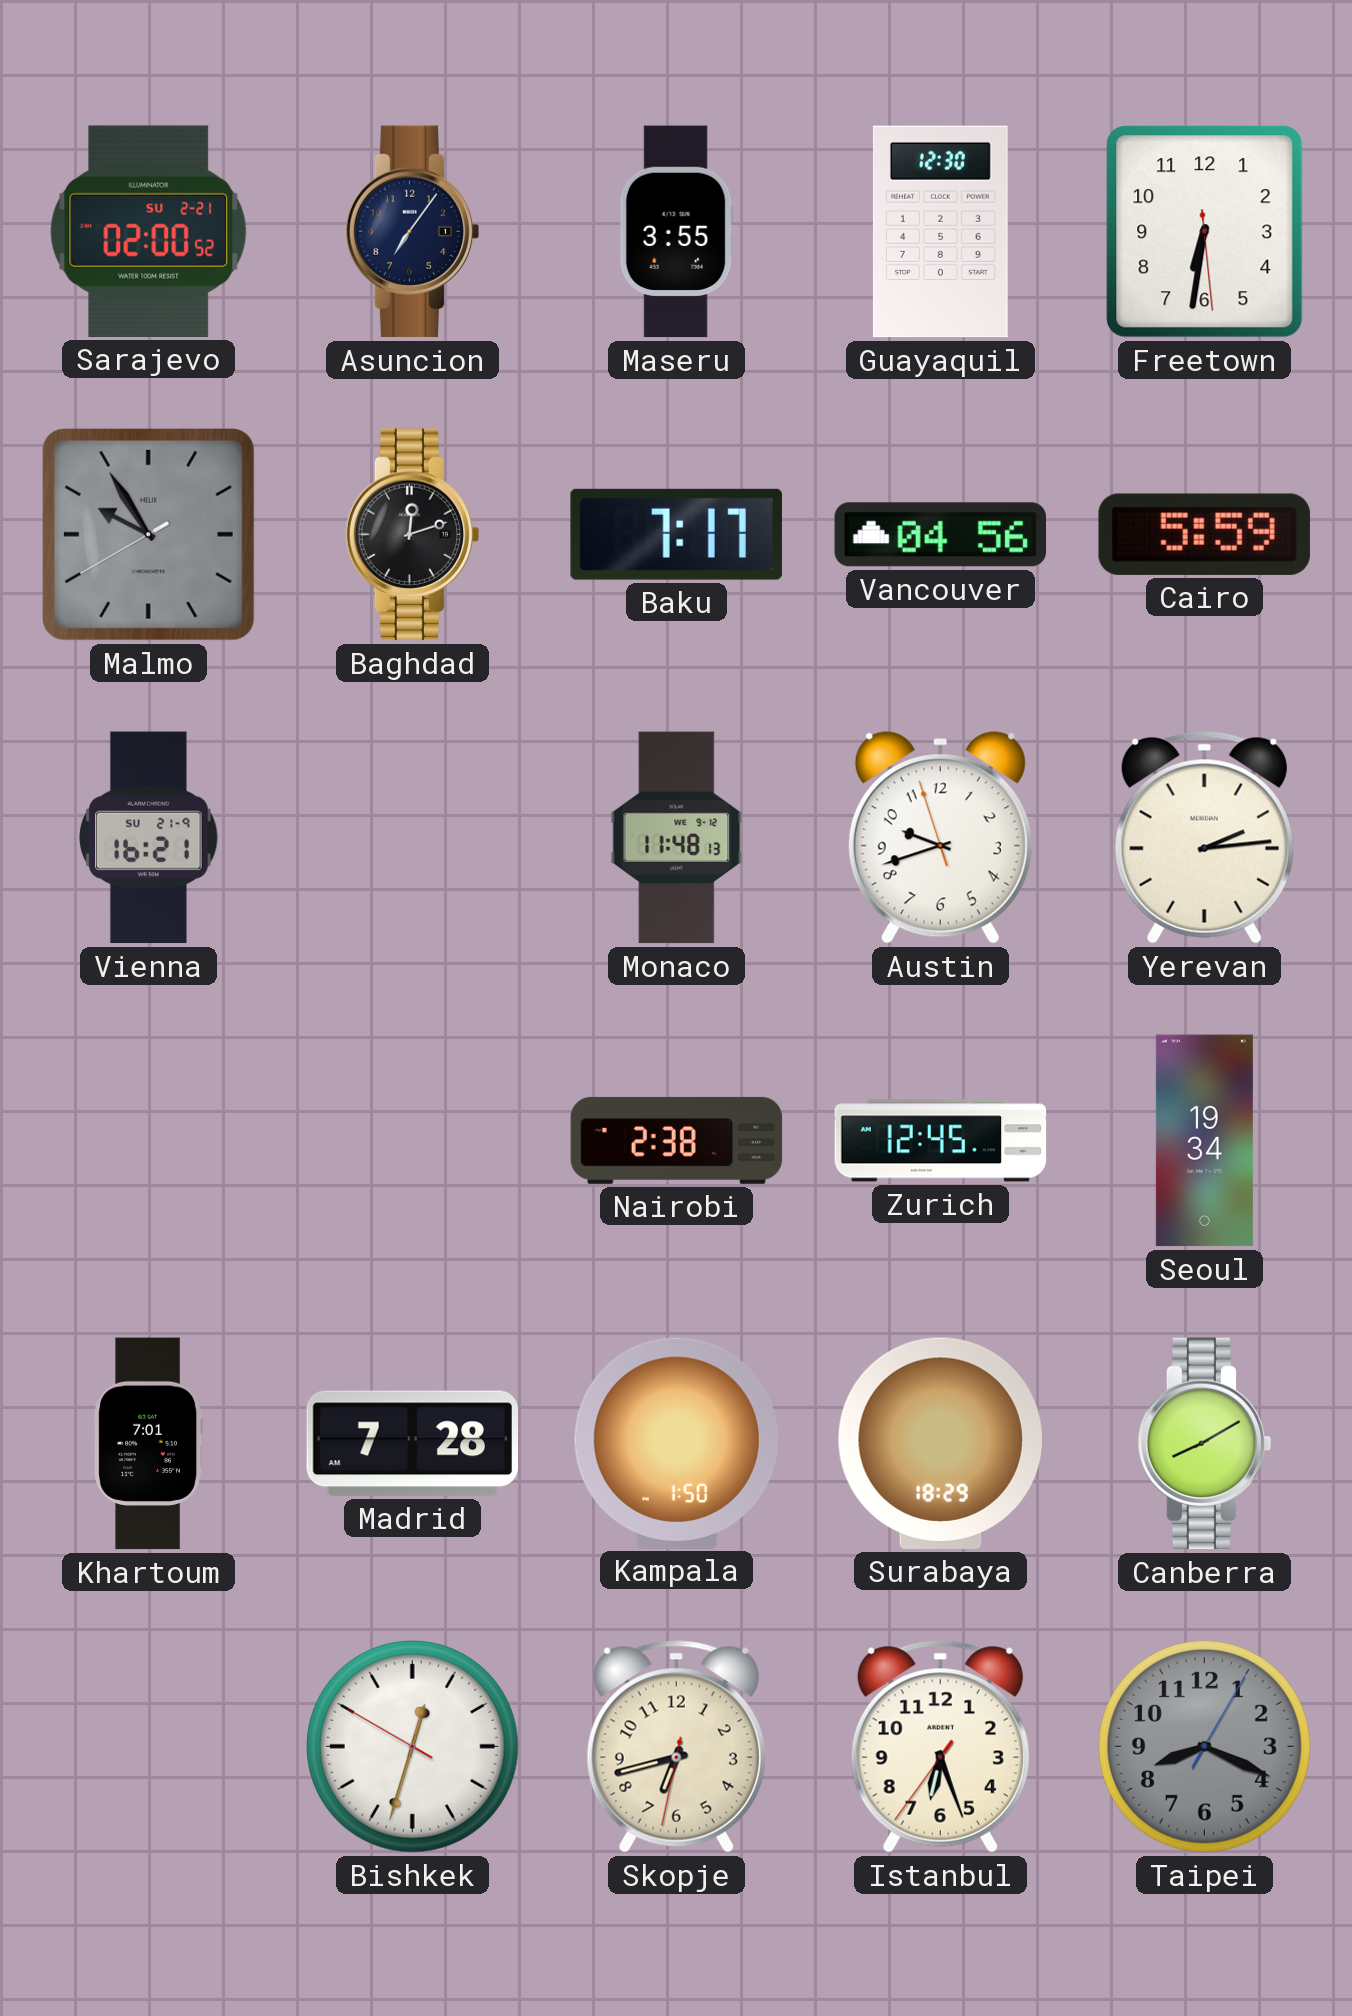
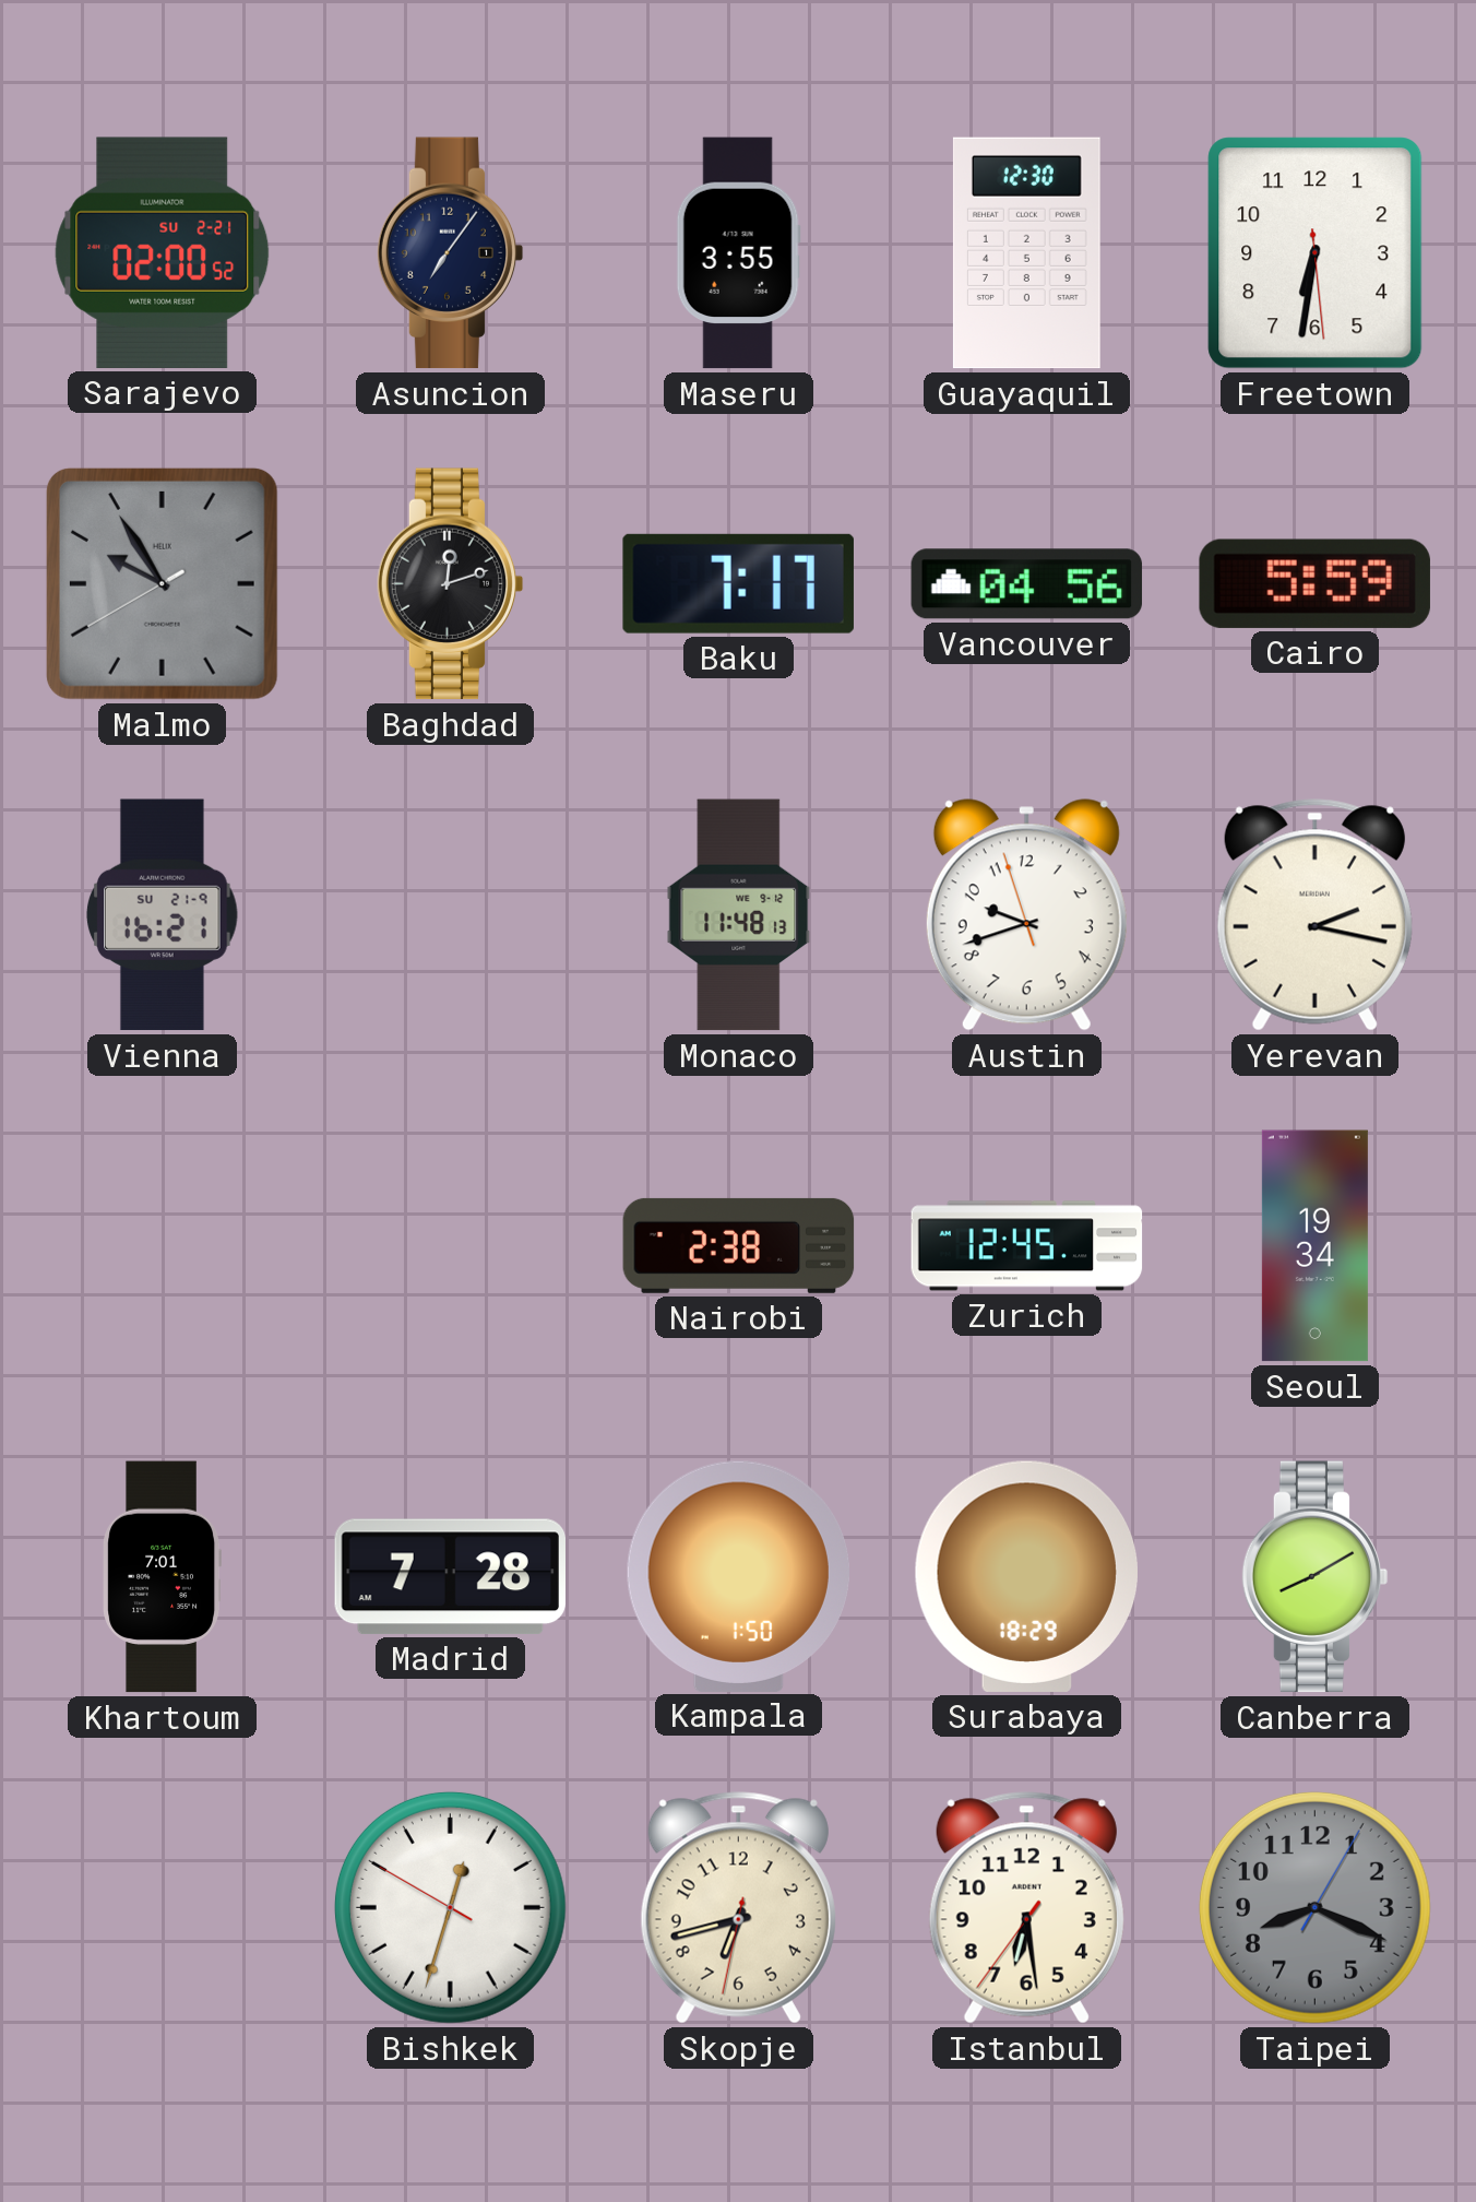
Yerevan: 2:14 -> 2:17
Istanbul: 6:26 -> 6:28
